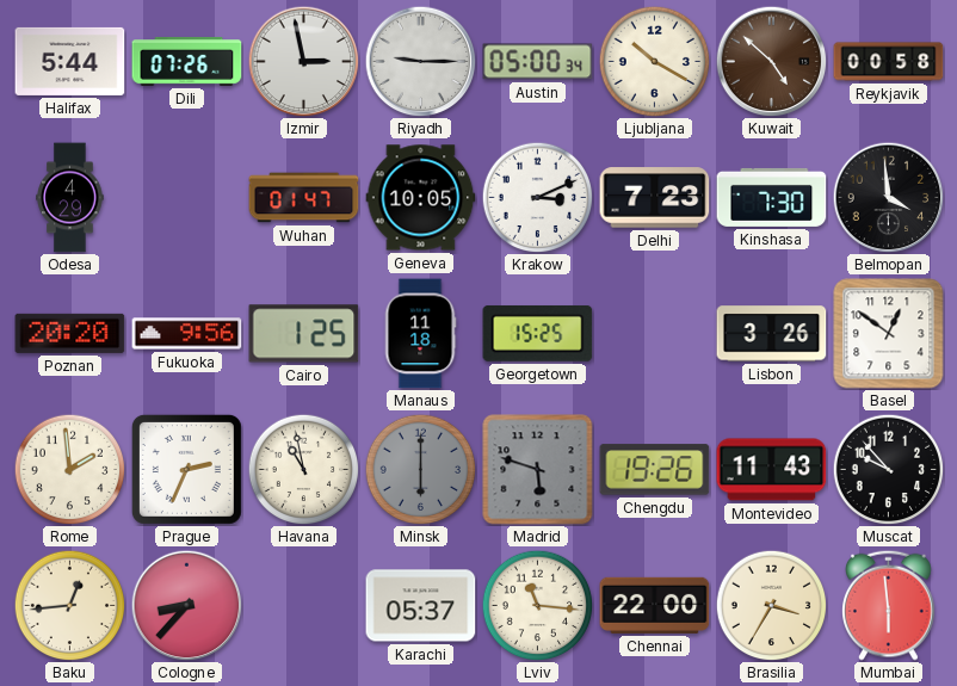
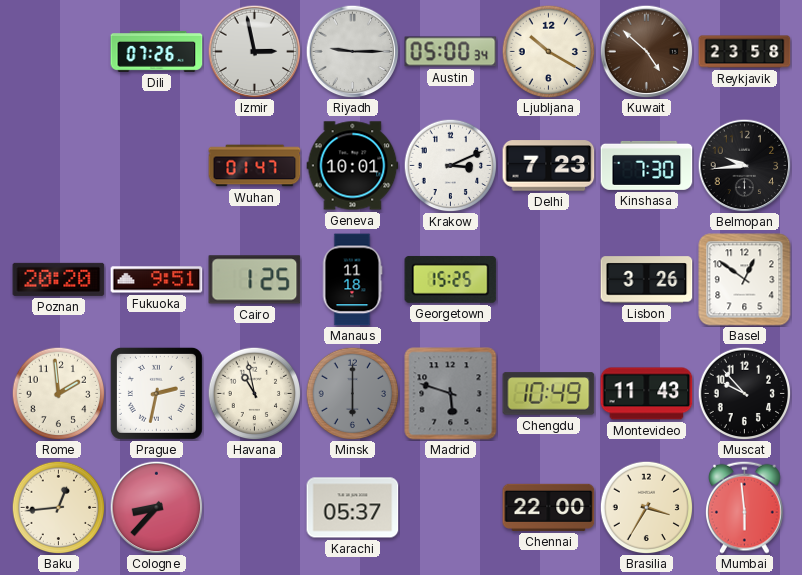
Halifax: 5:44 -> none
Reykjavik: 00:58 -> 23:58
Odesa: 4:29 -> none
Geneva: 10:05 -> 10:01
Belmopan: 3:59 -> 9:44
Fukuoka: 9:56 -> 9:51
Prague: 2:34 -> 2:32
Chengdu: 19:26 -> 10:49
Lviv: 11:16 -> none
